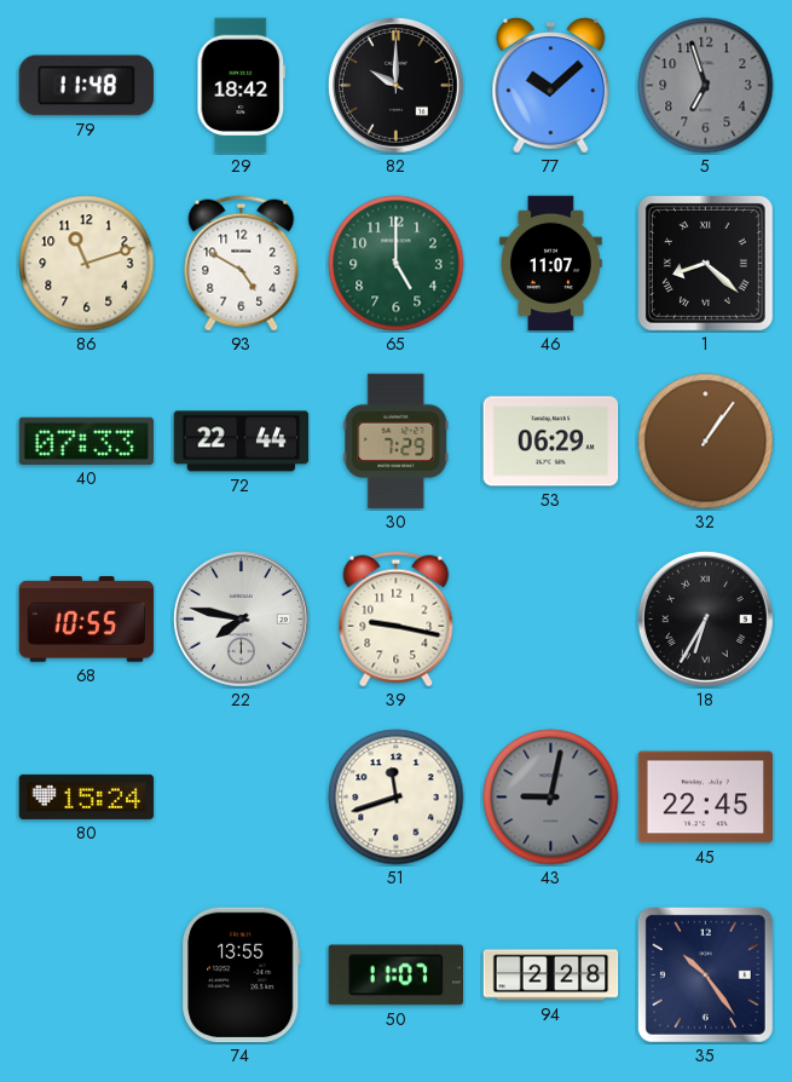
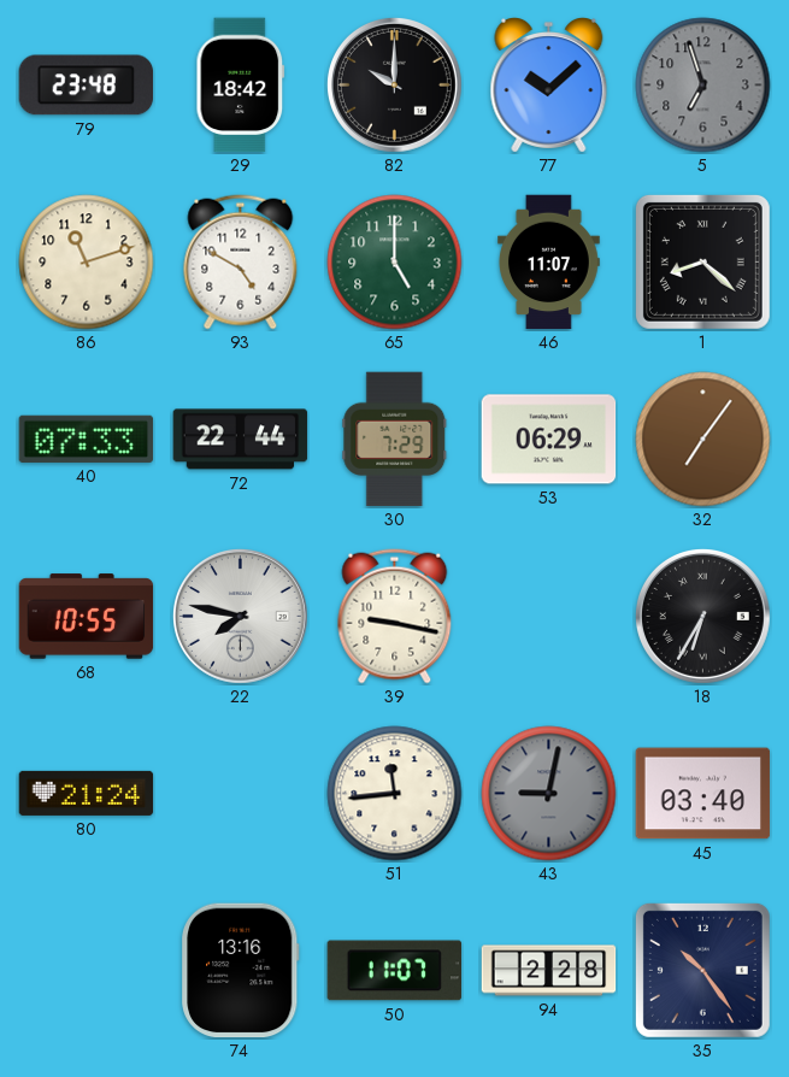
79: 11:48 -> 23:48
32: 1:06 -> 7:06
80: 15:24 -> 21:24
51: 11:42 -> 11:44
45: 22:45 -> 03:40
74: 13:55 -> 13:16
